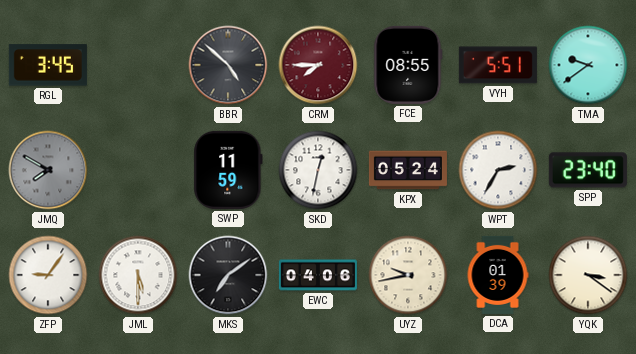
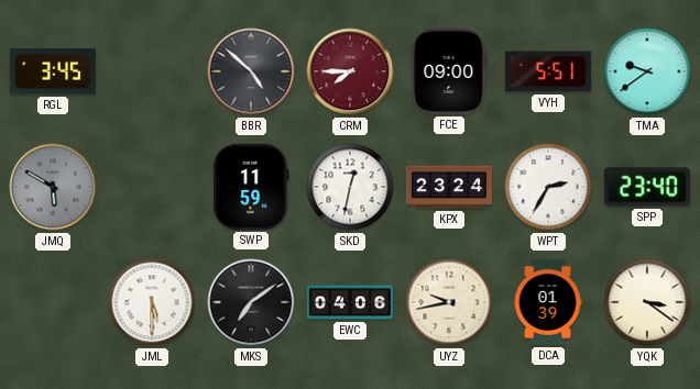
FCE: 08:55 -> 09:00
JMQ: 7:50 -> 5:50
KPX: 05:24 -> 23:24
ZFP: 9:06 -> none
